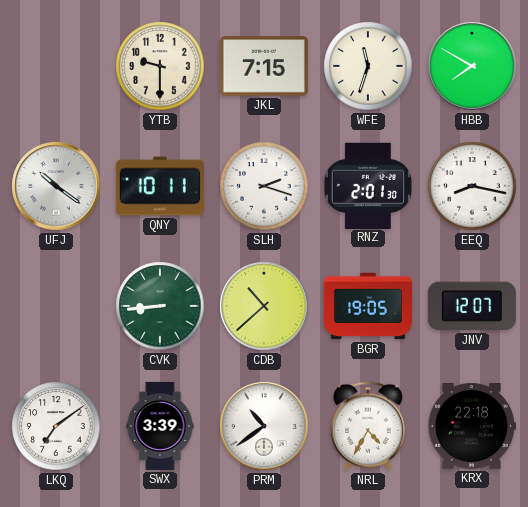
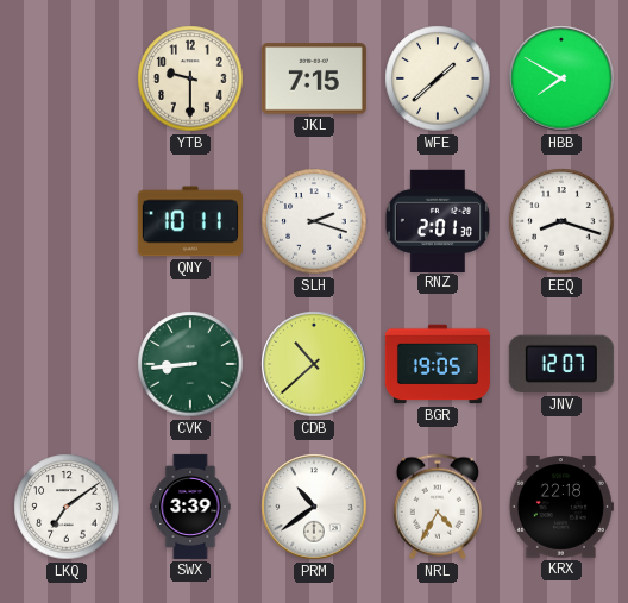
WFE: 11:33 -> 1:38
UFJ: 10:21 -> none
EEQ: 8:17 -> 8:18
